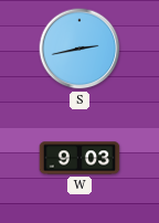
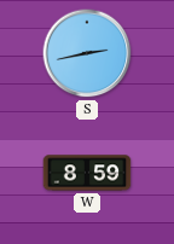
W: 9:03 -> 8:59
